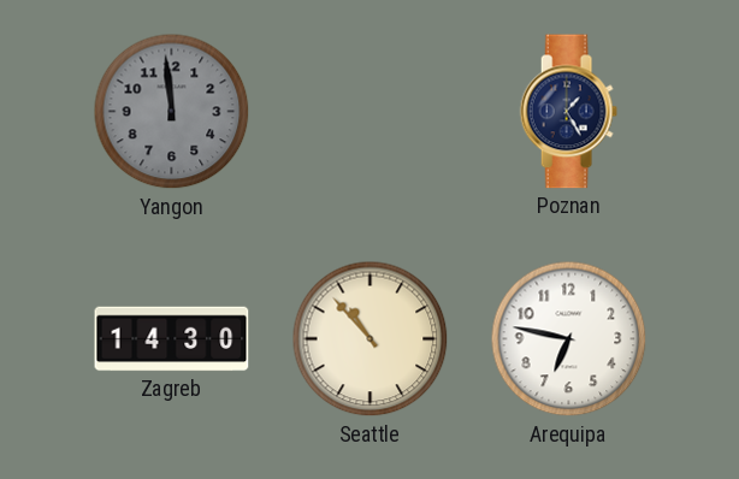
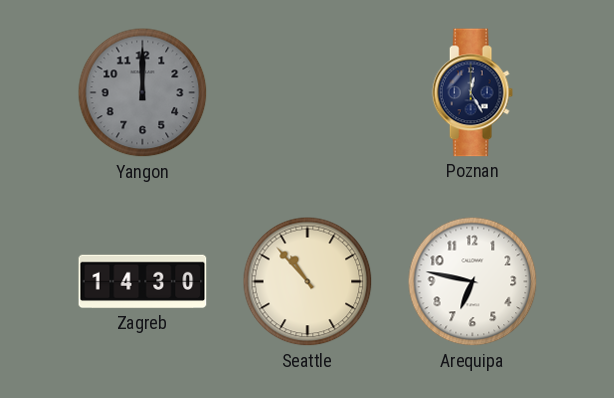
Yangon: 11:59 -> 12:00
Poznan: 1:25 -> 12:25
